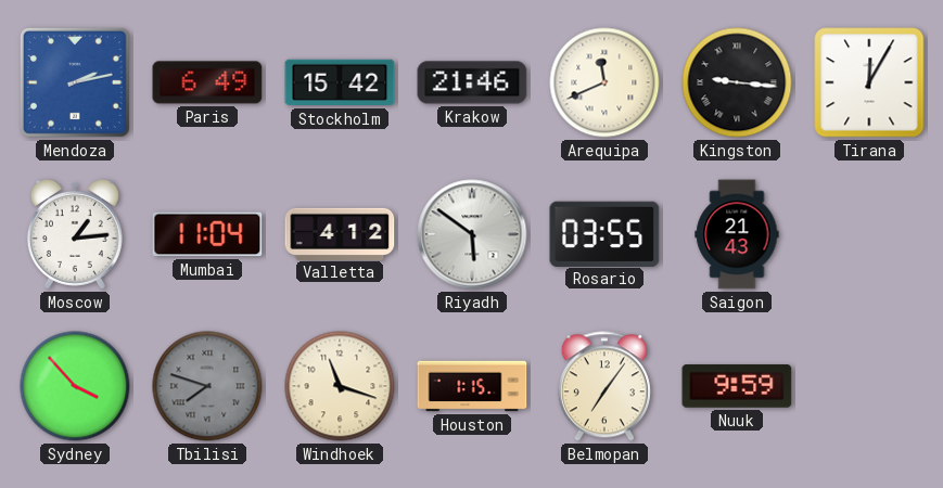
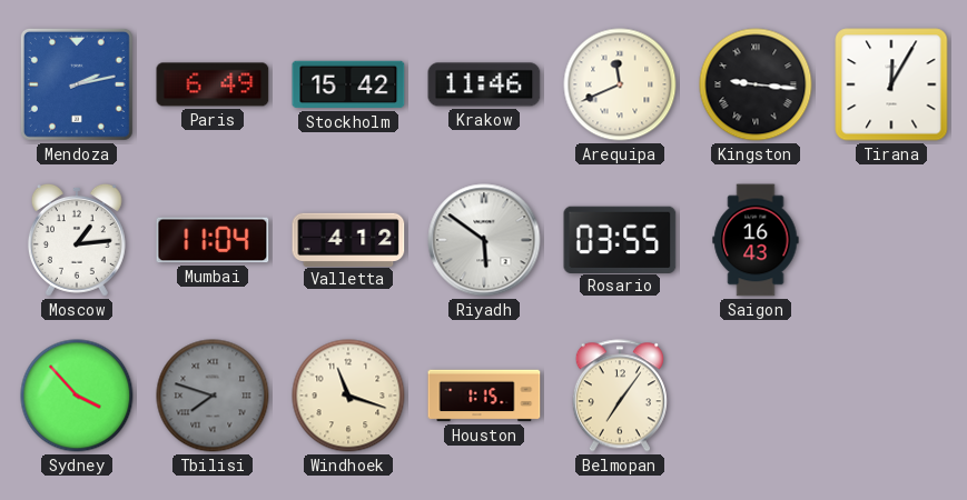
Krakow: 21:46 -> 11:46
Saigon: 21:43 -> 16:43
Nuuk: 9:59 -> none
